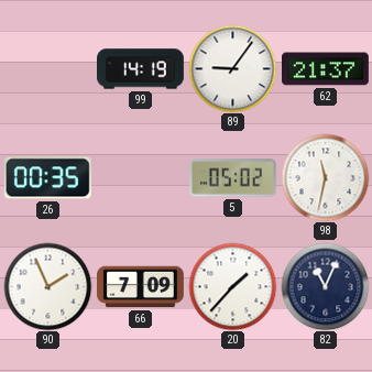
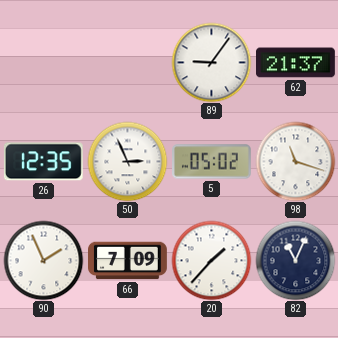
99: 14:19 -> none
26: 00:35 -> 12:35
50: none -> 2:56
98: 11:32 -> 11:18
